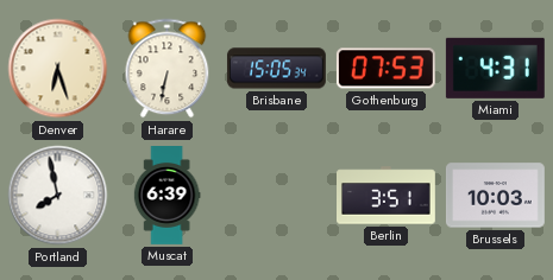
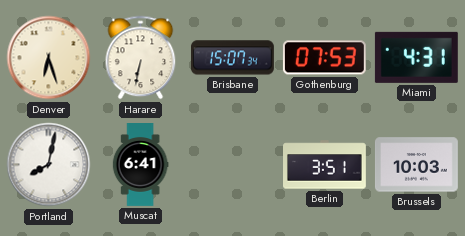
Brisbane: 15:05 -> 15:07
Portland: 7:58 -> 8:02
Muscat: 6:39 -> 6:41
